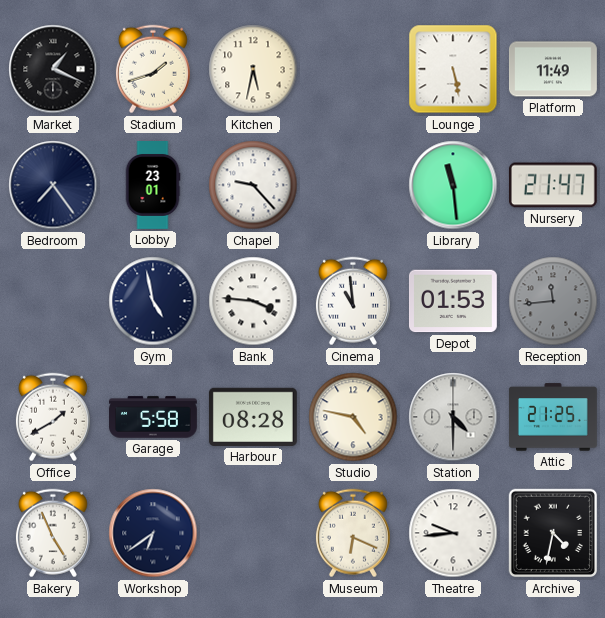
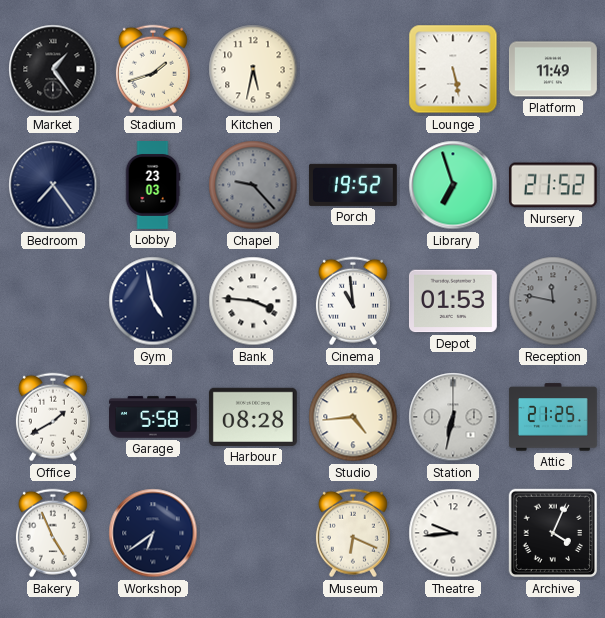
Market: 1:19 -> 1:24
Lobby: 23:01 -> 23:03
Chapel dial: white -> grey
Porch: none -> 19:52
Library: 11:29 -> 6:57
Nursery: 21:47 -> 21:52
Reception: 11:44 -> 11:47
Studio: 4:47 -> 4:44
Station: 4:30 -> 6:32
Archive: 4:32 -> 4:04
